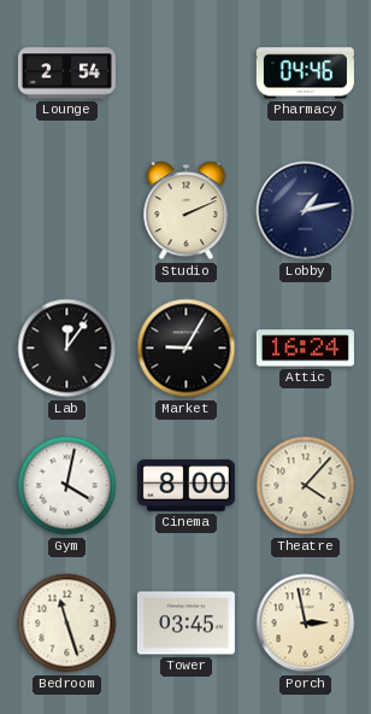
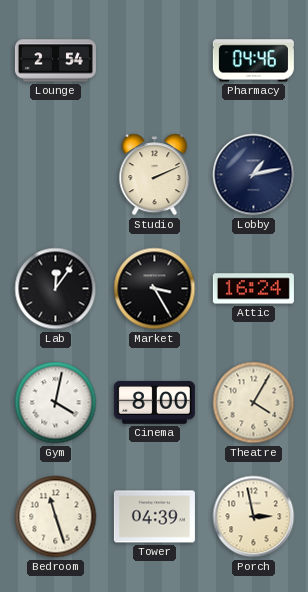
Market: 9:05 -> 3:25
Theatre: 4:07 -> 4:05
Tower: 03:45 -> 04:39
